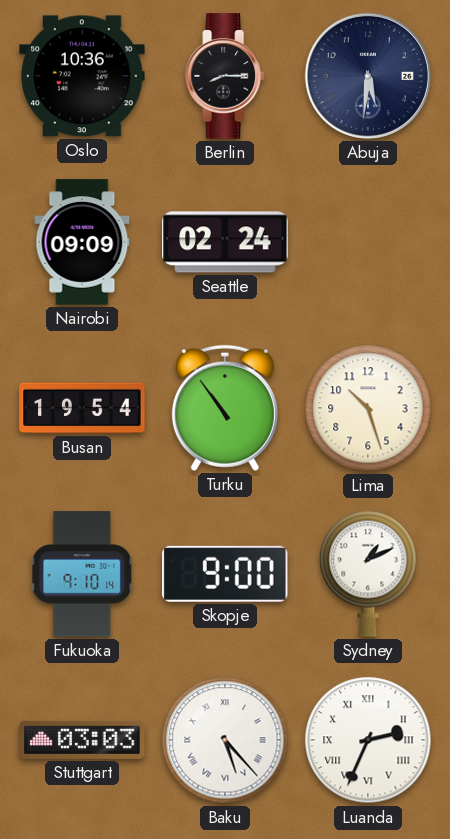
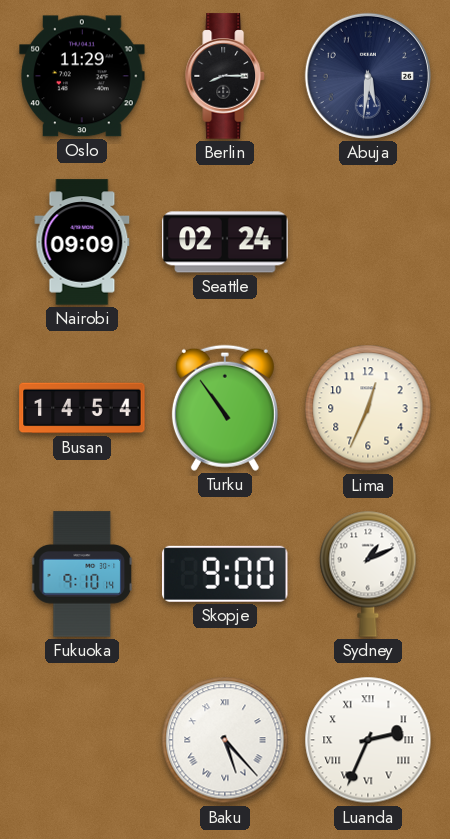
Oslo: 10:36 -> 11:29
Busan: 19:54 -> 14:54
Lima: 10:27 -> 12:34
Stuttgart: 03:03 -> none
